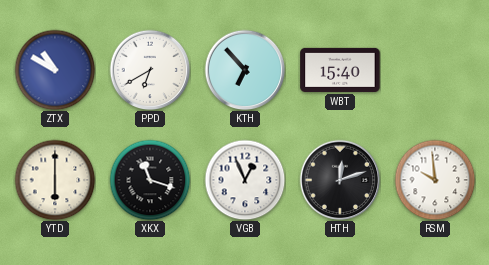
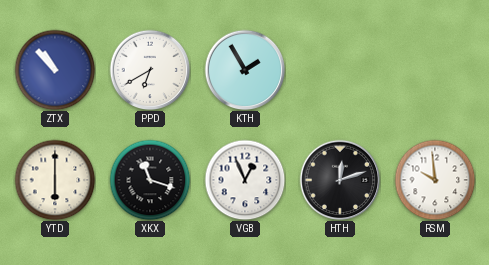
ZTX: 10:50 -> 10:53
KTH: 6:53 -> 1:55
WBT: 15:40 -> none
